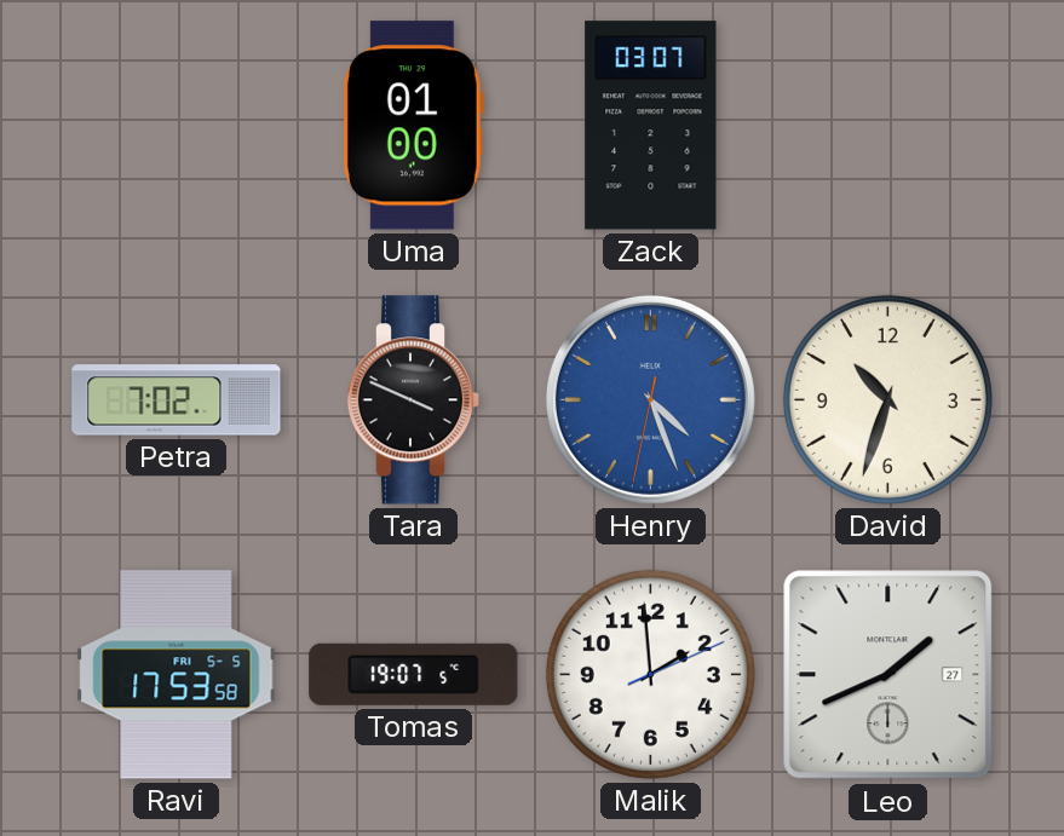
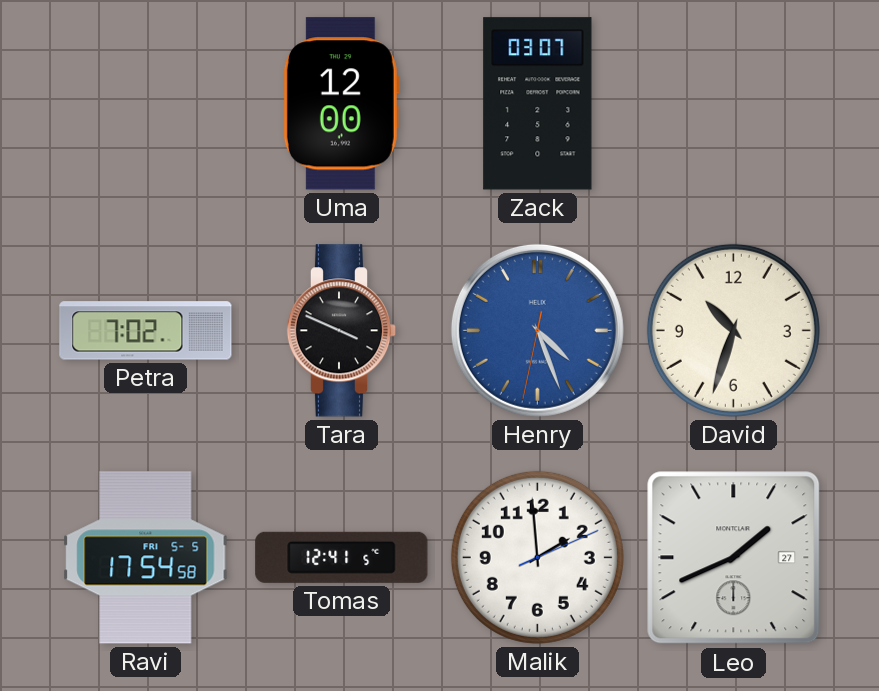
Uma: 01:00 -> 12:00
Ravi: 17:53 -> 17:54
Tomas: 19:07 -> 12:41
